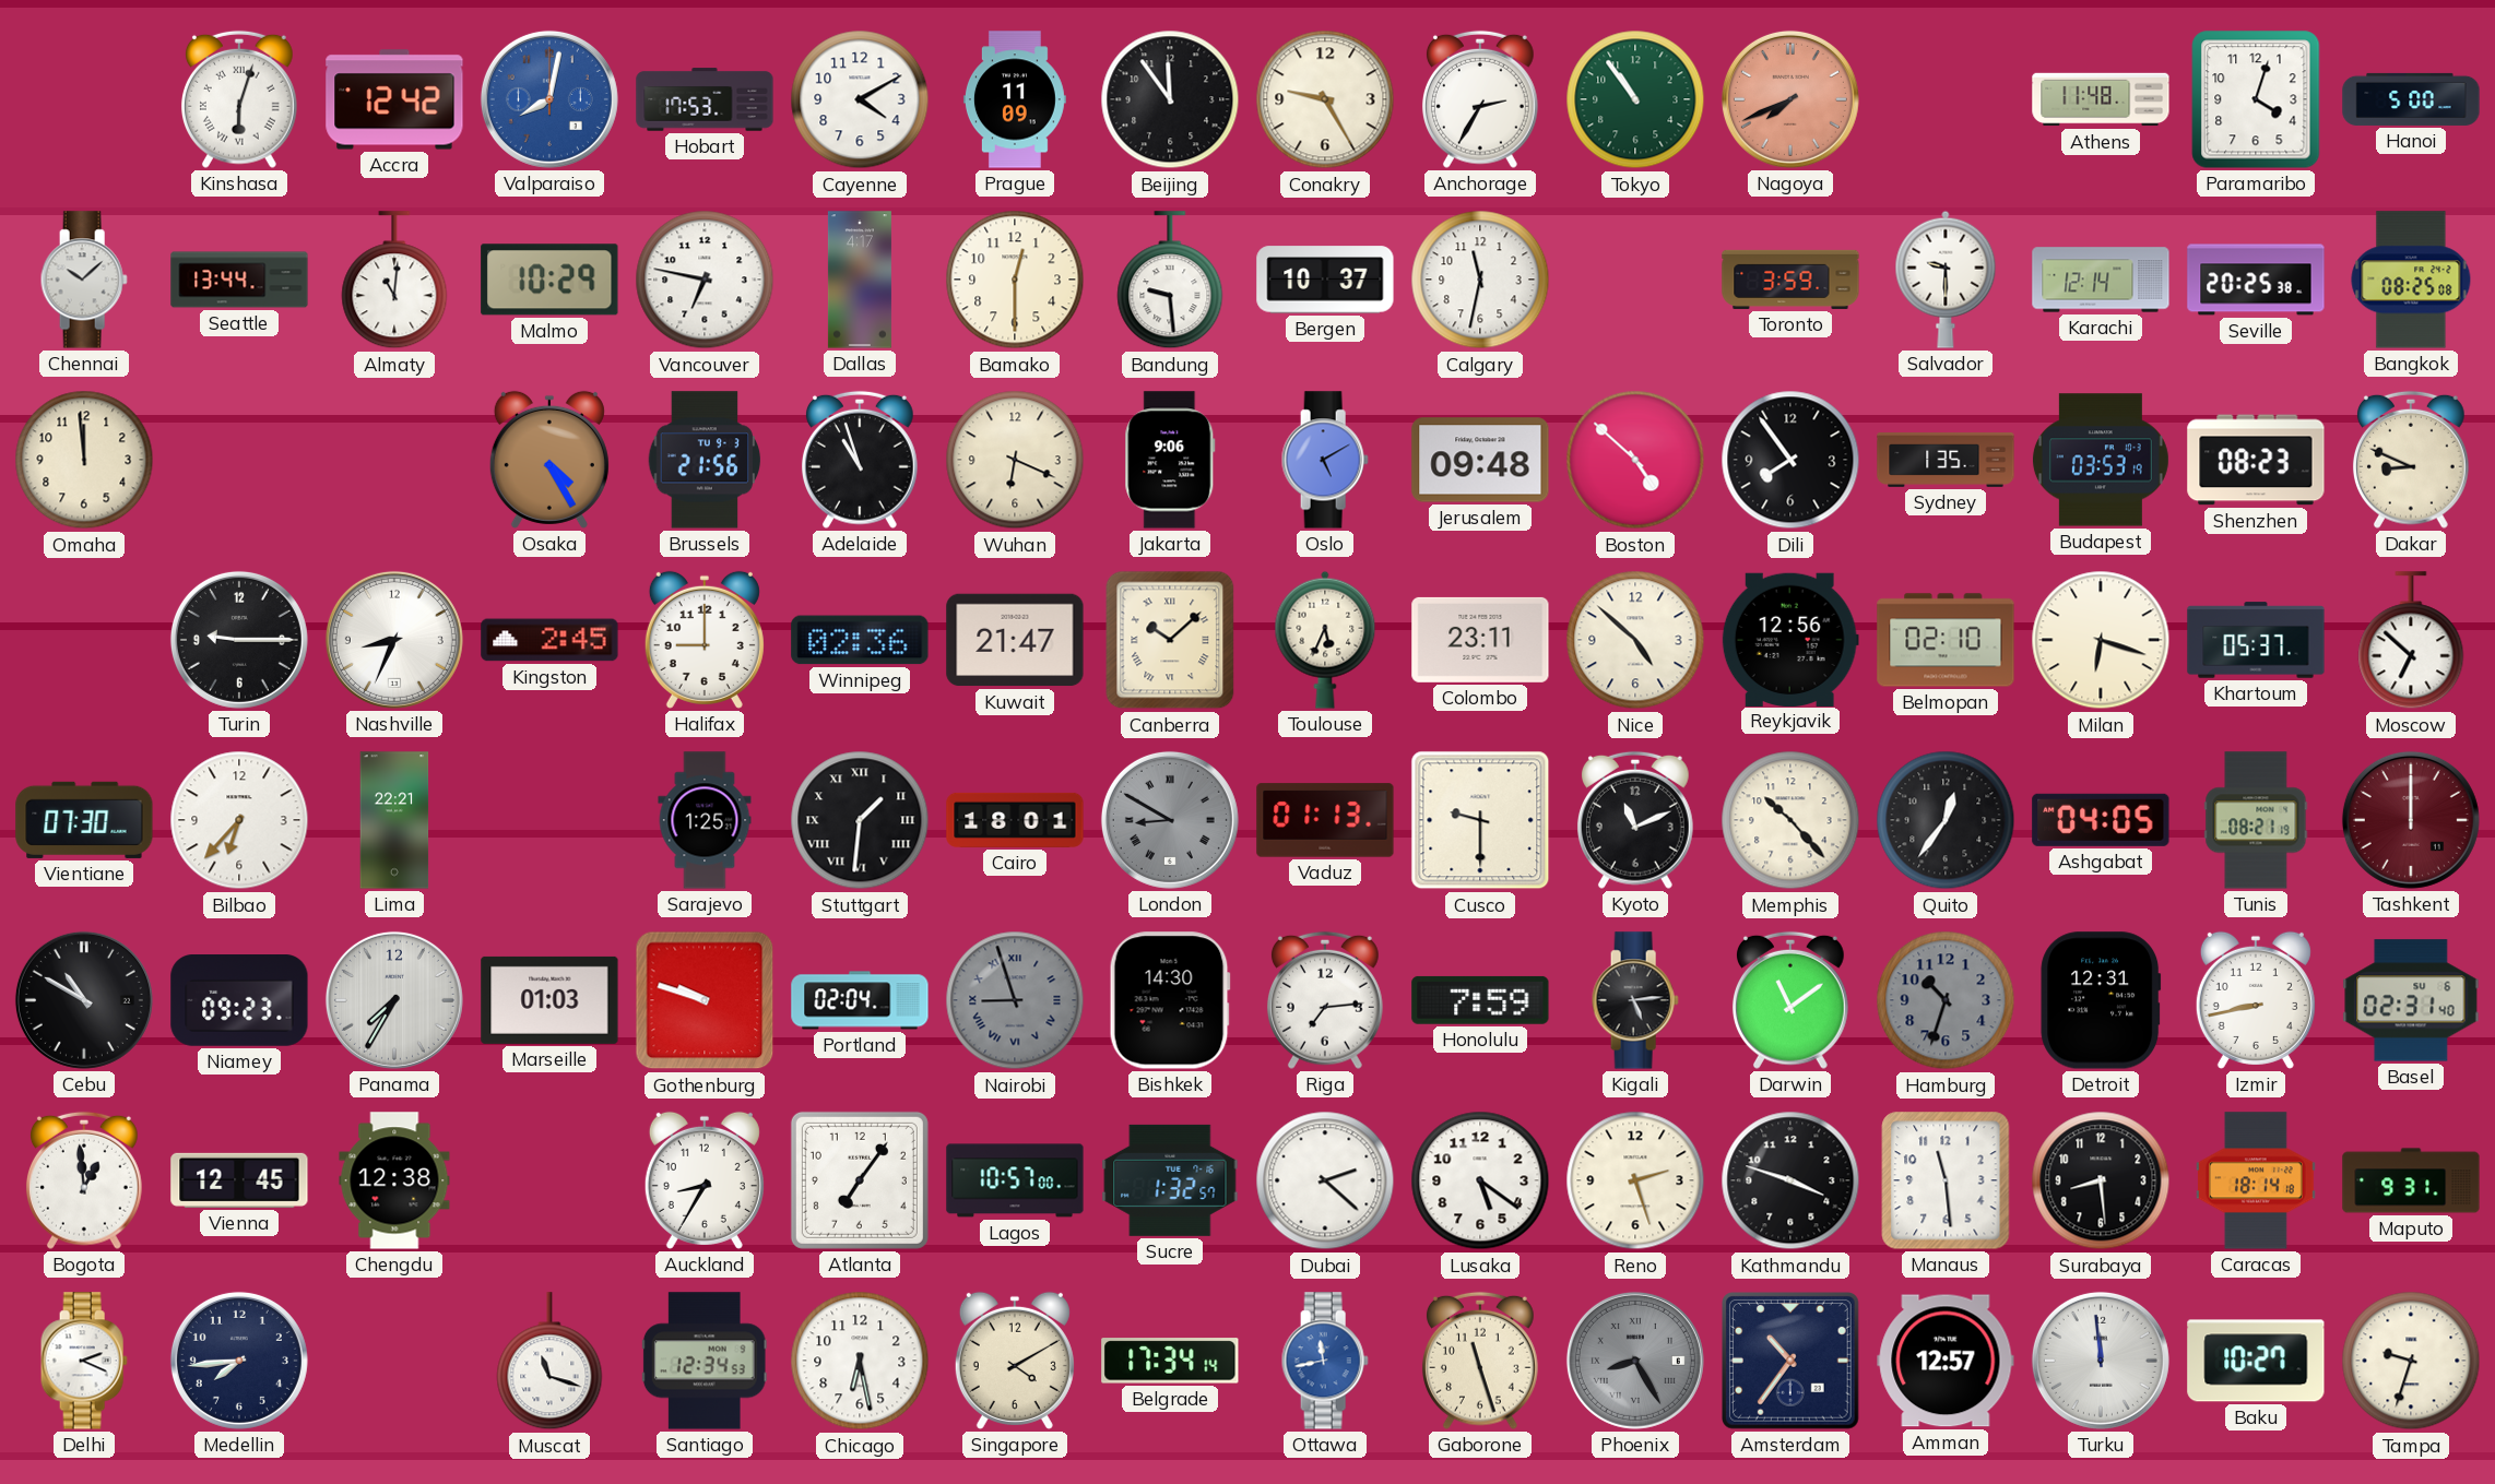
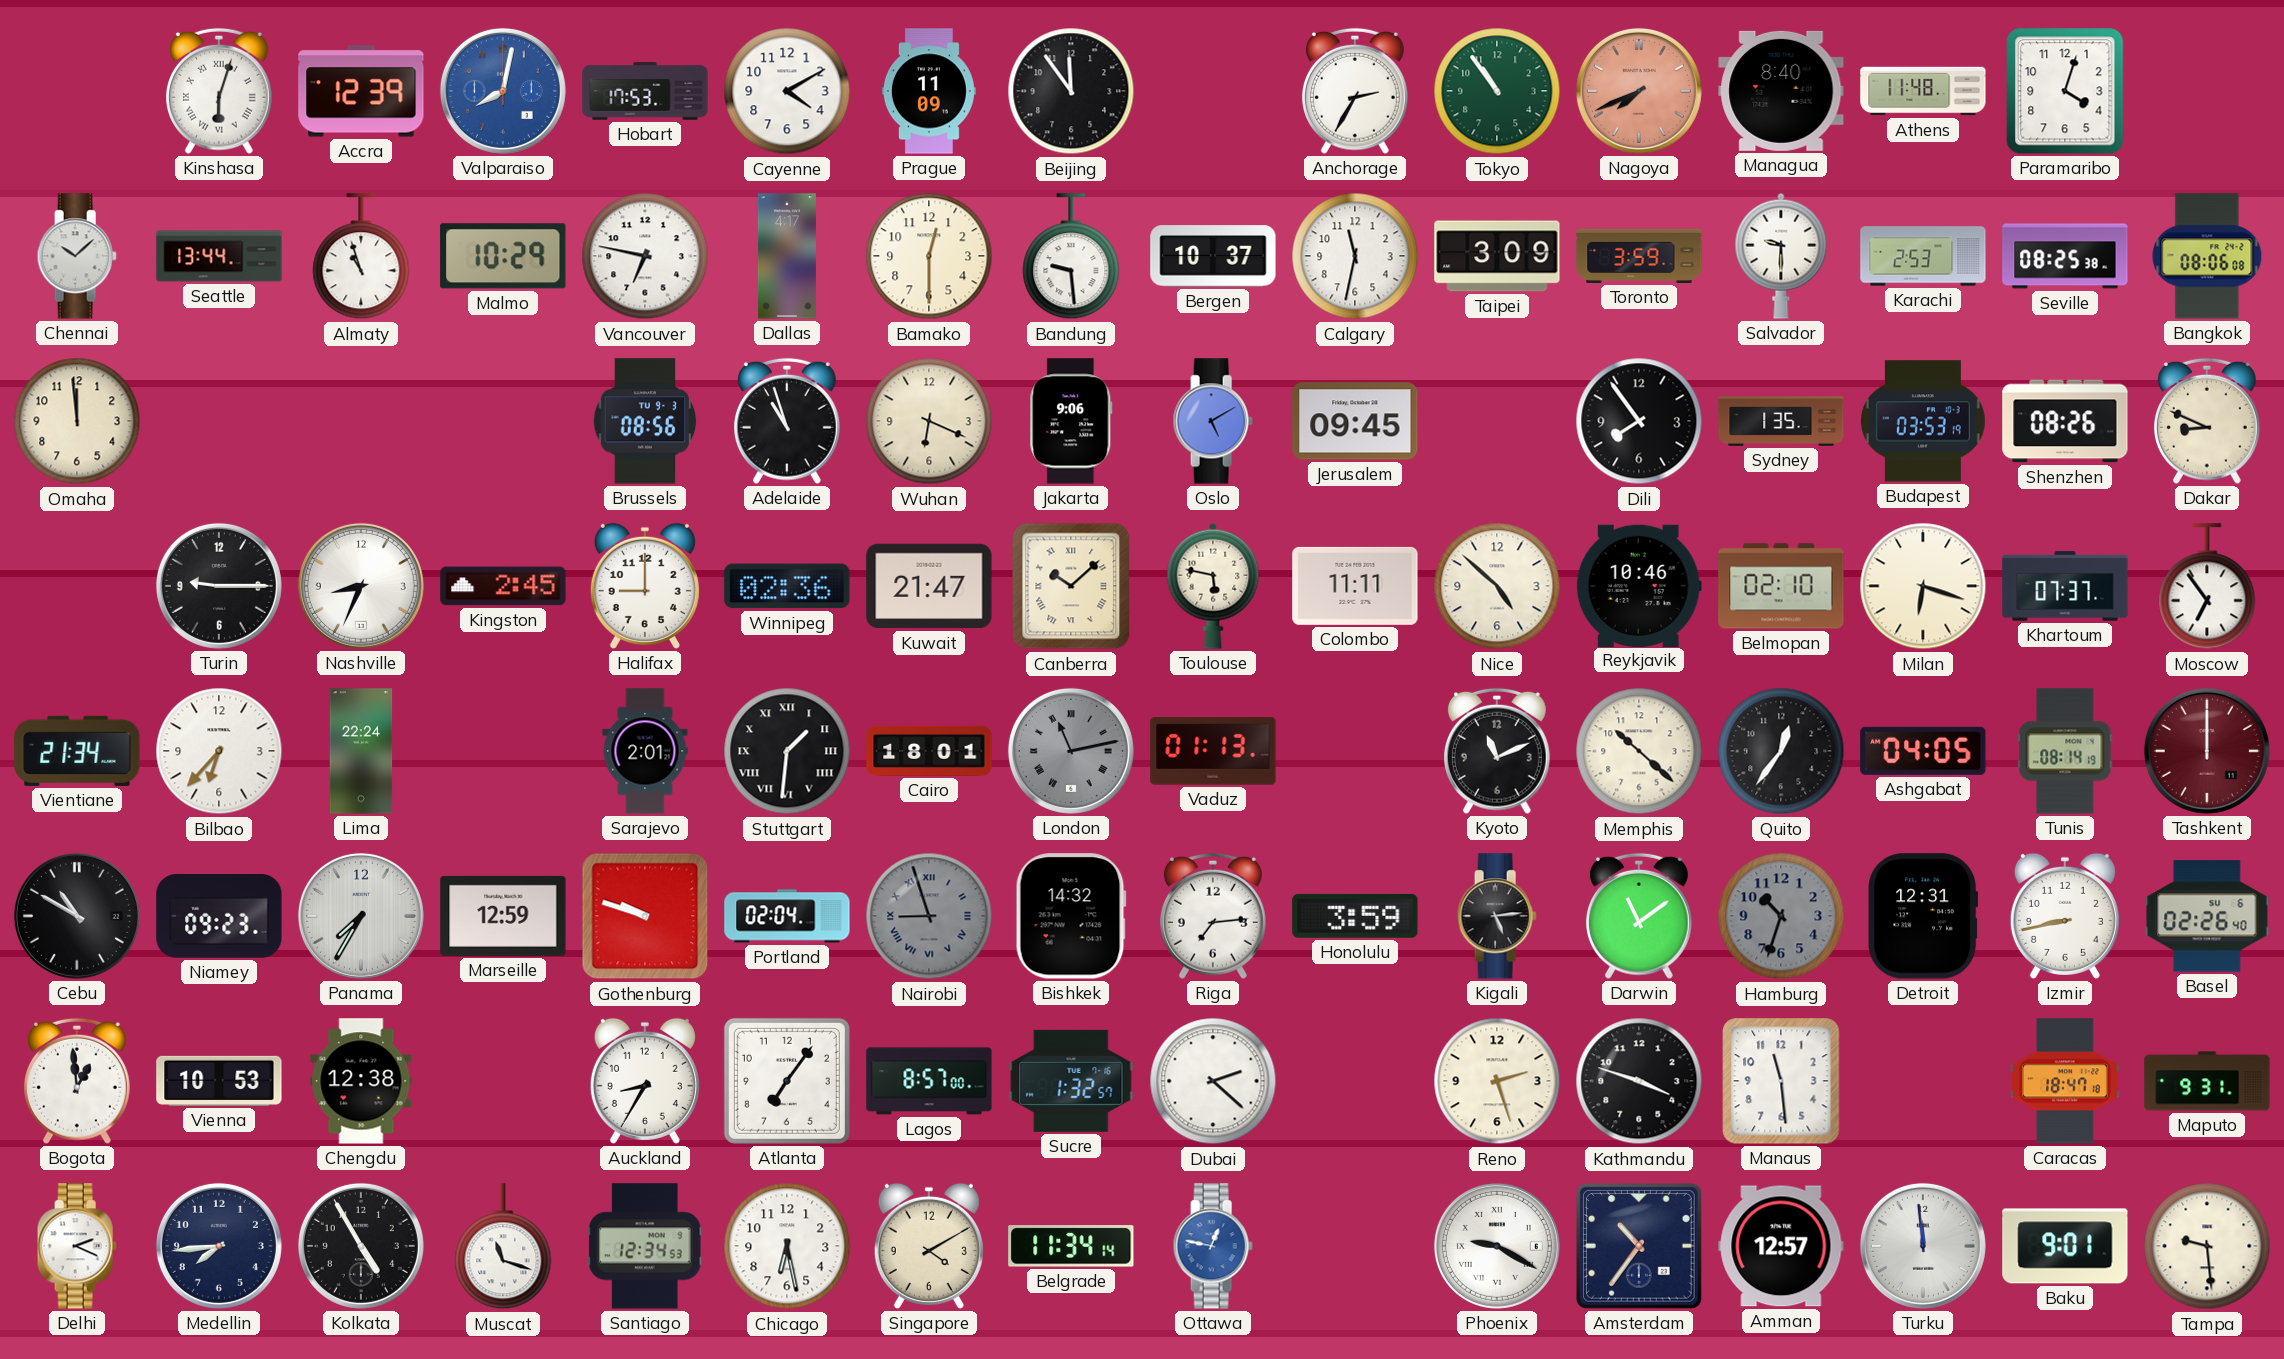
Accra: 12:42 -> 12:39
Conakry: 9:25 -> none
Managua: none -> 8:40
Hanoi: 5:00 -> none
Almaty: 11:01 -> 10:57
Taipei: none -> 3:09
Karachi: 12:14 -> 2:53
Seville: 20:25 -> 08:25
Bangkok: 08:25 -> 08:06
Osaka: 4:25 -> none
Brussels: 21:56 -> 08:56
Jerusalem: 09:48 -> 09:45
Boston: 4:52 -> none
Shenzhen: 08:23 -> 08:26
Toulouse: 5:34 -> 5:47
Colombo: 23:11 -> 11:11
Reykjavik: 12:56 -> 10:46
Khartoum: 05:37 -> 07:37
Moscow: 6:52 -> 6:54
Vientiane: 07:30 -> 21:34
Lima: 22:21 -> 22:24
Sarajevo: 1:25 -> 2:01
London: 8:50 -> 11:13
Cusco: 9:30 -> none
Memphis: 10:23 -> 10:22
Tunis: 08:21 -> 08:14
Marseille: 01:03 -> 12:59
Bishkek: 14:30 -> 14:32
Honolulu: 7:59 -> 3:59
Basel: 02:31 -> 02:26
Vienna: 12:45 -> 10:53
Lagos: 10:57 -> 8:57
Lusaka: 5:21 -> none
Surabaya: 8:29 -> none
Caracas: 18:14 -> 18:47
Kolkata: none -> 4:55
Belgrade: 17:34 -> 11:34
Ottawa: 11:43 -> 12:47
Gaborone: 11:27 -> none
Phoenix: 8:25 -> 9:20
Phoenix dial: grey -> white
Baku: 10:27 -> 9:01
Tampa: 9:33 -> 9:29
